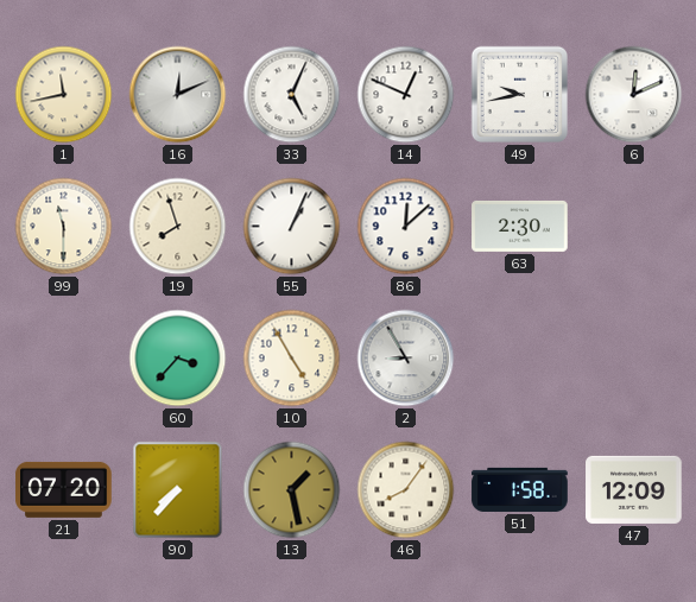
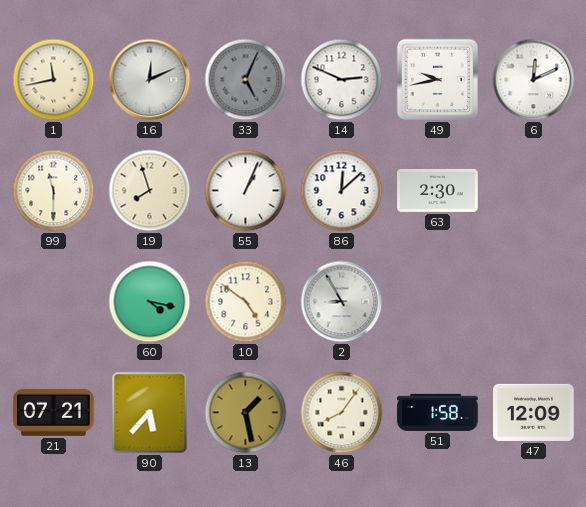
33 dial: white -> grey
14: 12:49 -> 2:49
60: 3:37 -> 4:17
10: 4:55 -> 4:51
21: 07:20 -> 07:21
90: 7:37 -> 5:37
